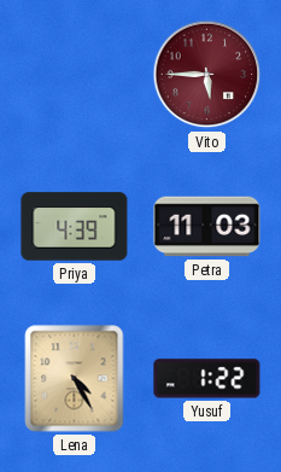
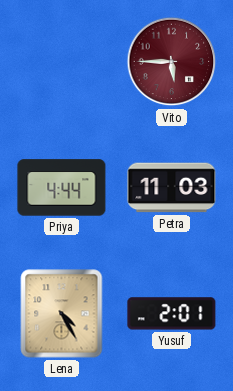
Priya: 4:39 -> 4:44
Yusuf: 1:22 -> 2:01
